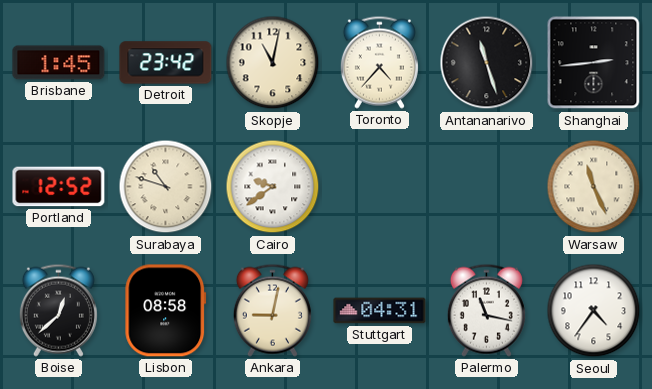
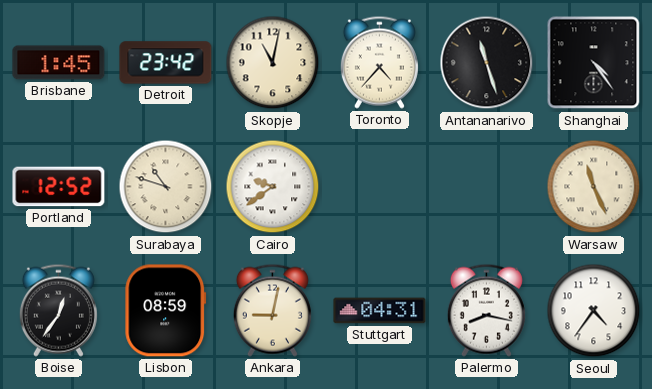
Shanghai: 2:44 -> 4:24
Boise: 12:38 -> 12:36
Lisbon: 08:58 -> 08:59
Palermo: 11:17 -> 8:17
